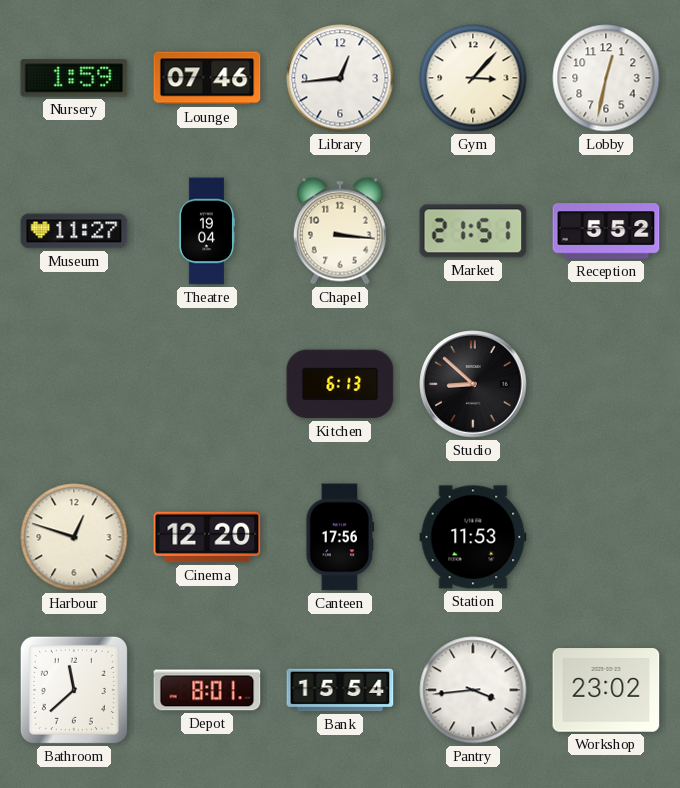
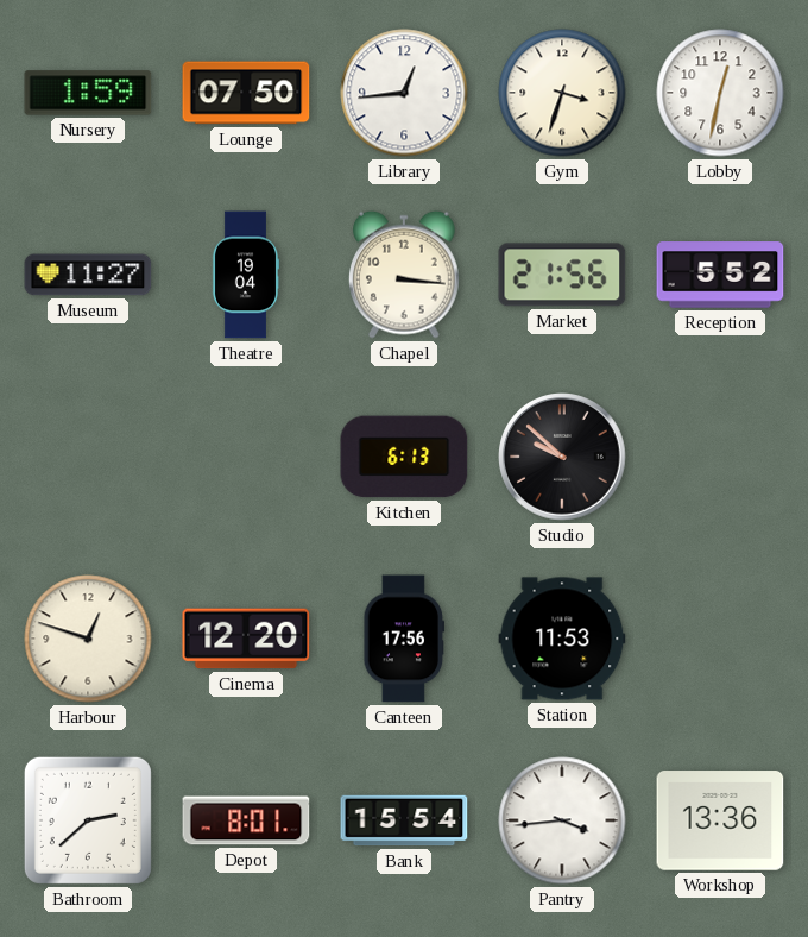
Lounge: 07:46 -> 07:50
Gym: 3:07 -> 3:33
Market: 21:51 -> 21:56
Studio: 8:52 -> 9:52
Bathroom: 11:38 -> 2:38
Workshop: 23:02 -> 13:36
